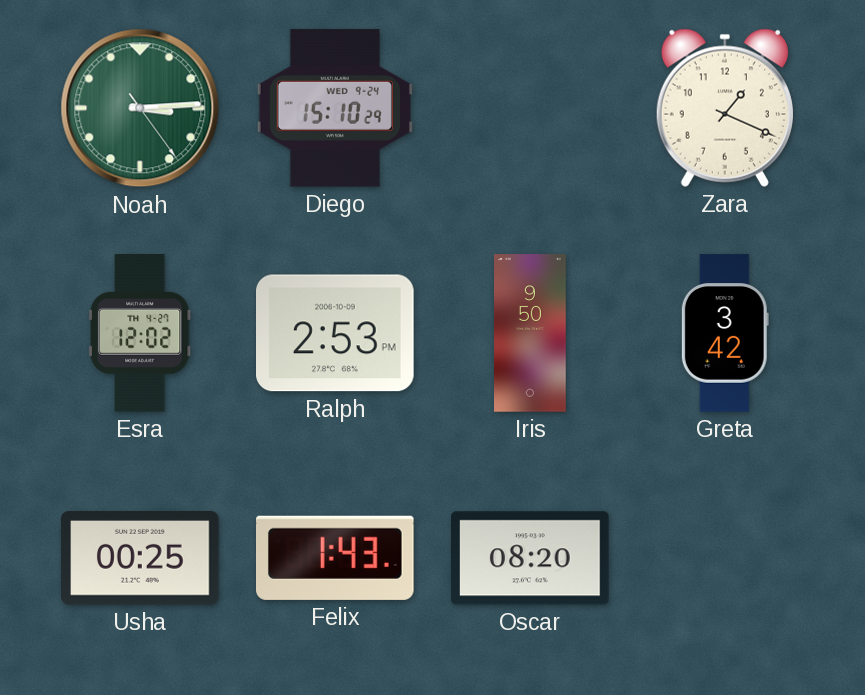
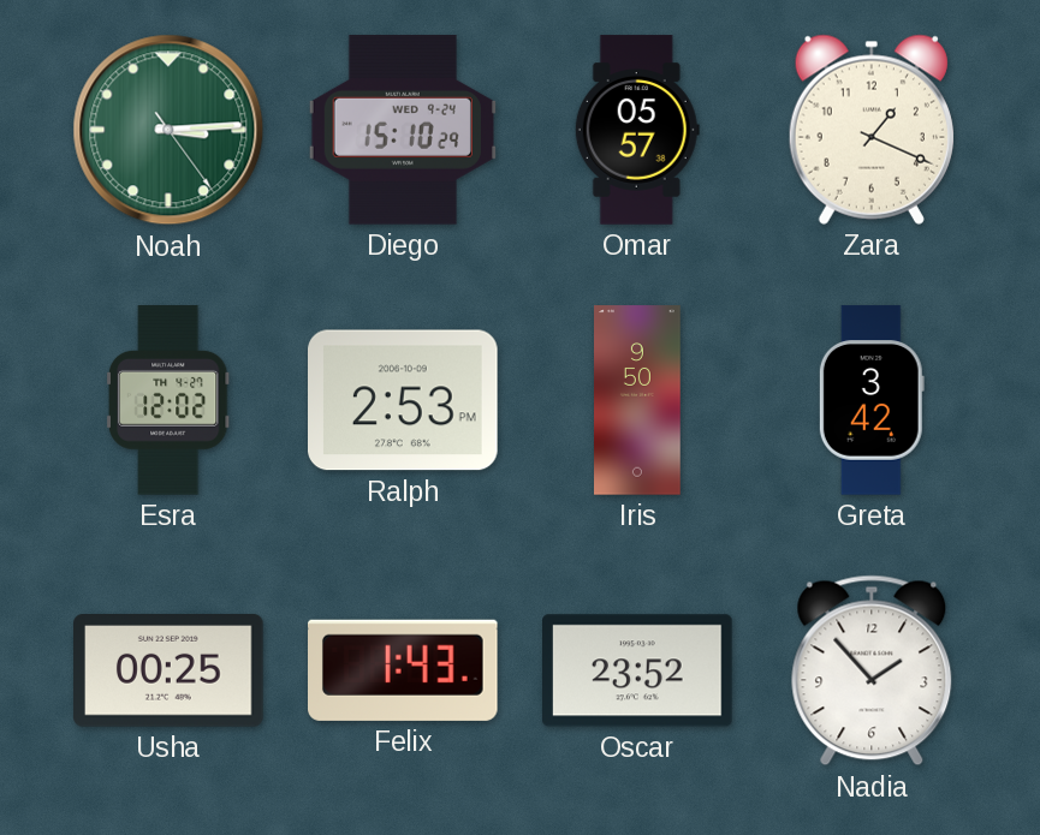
Omar: none -> 05:57
Oscar: 08:20 -> 23:52
Nadia: none -> 1:53
